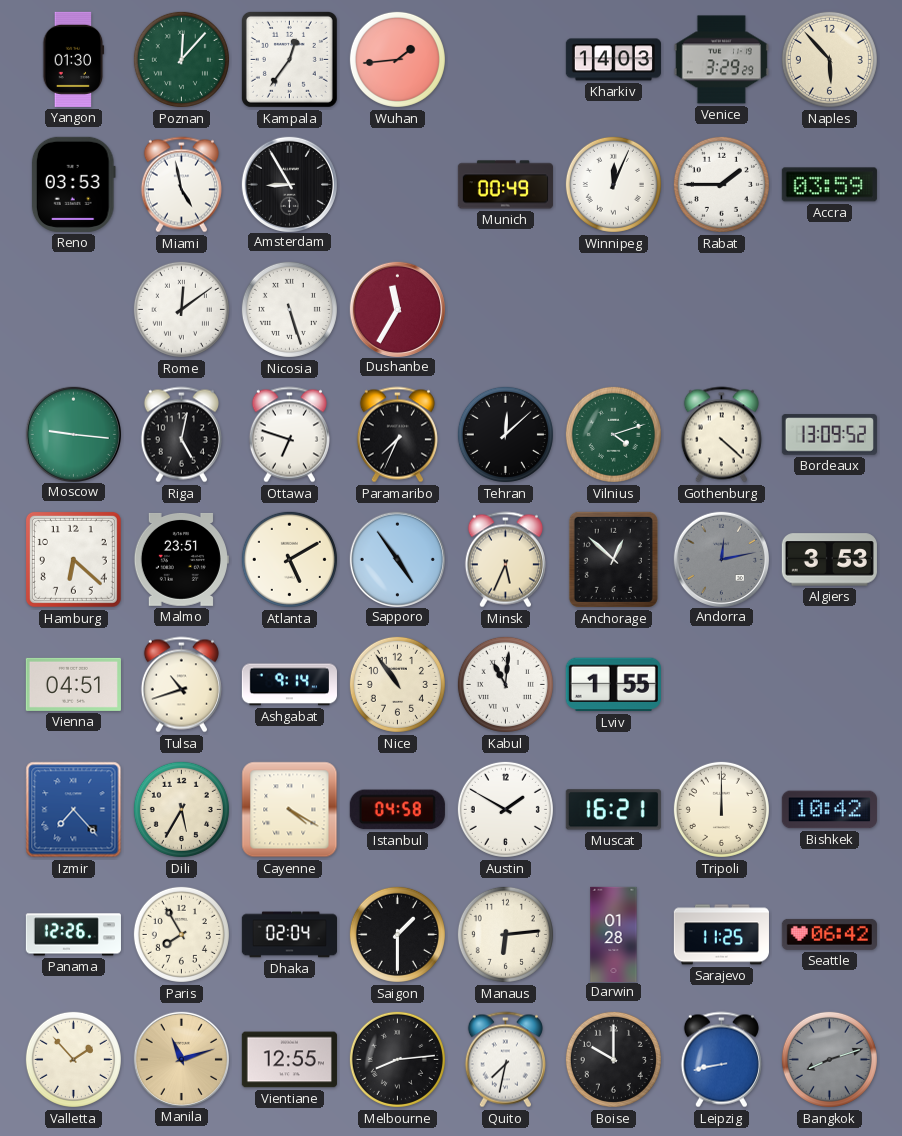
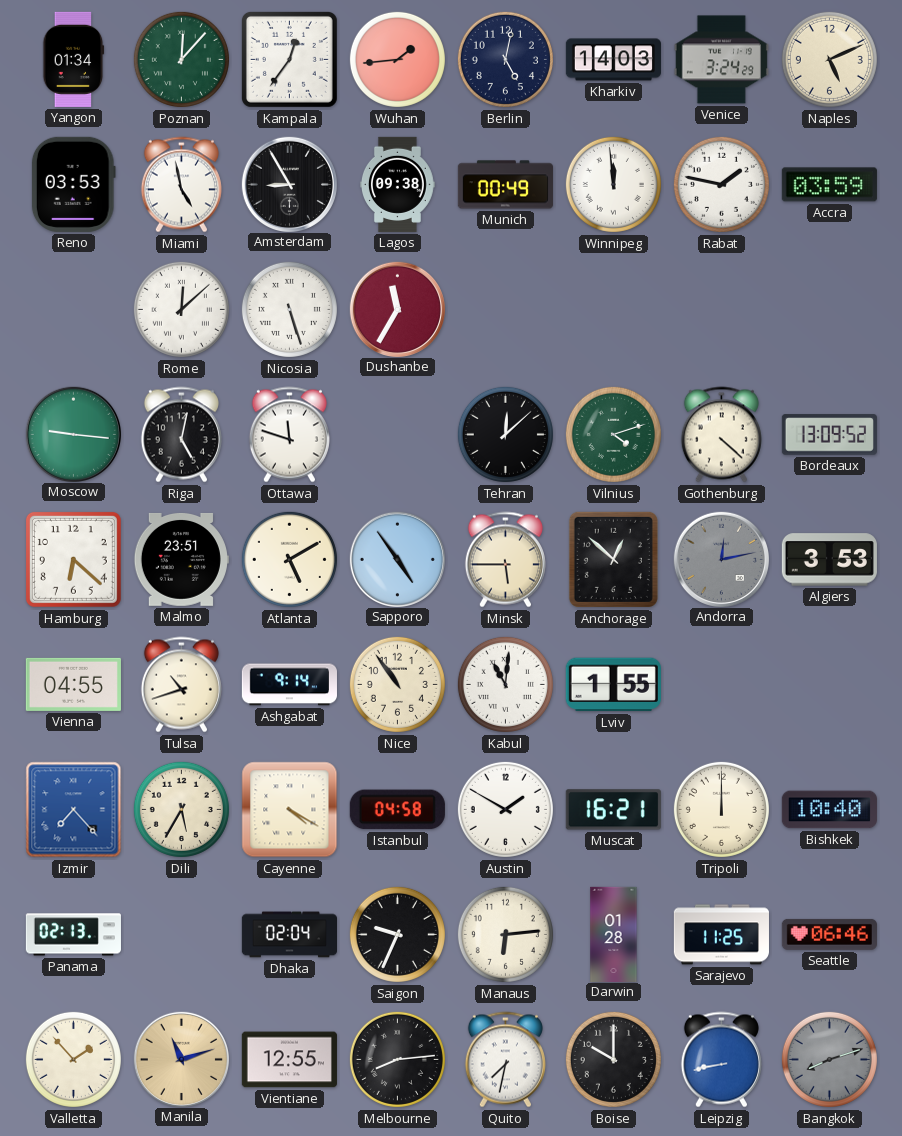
Yangon: 01:30 -> 01:34
Berlin: none -> 5:02
Venice: 3:29 -> 3:24
Naples: 5:53 -> 5:11
Lagos: none -> 09:38
Winnipeg: 12:04 -> 11:59
Rabat: 1:45 -> 1:47
Rome: 12:09 -> 12:08
Ottawa: 6:48 -> 11:48
Paramaribo: 7:34 -> none
Minsk: 5:34 -> 5:45
Vienna: 04:51 -> 04:55
Bishkek: 10:42 -> 10:40
Panama: 12:26 -> 02:13
Paris: 7:55 -> none
Saigon: 1:30 -> 9:34
Seattle: 06:42 -> 06:46
